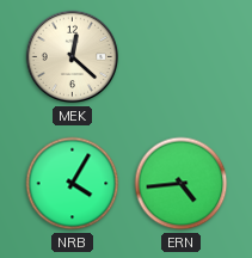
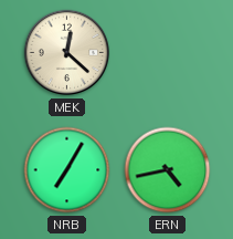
NRB: 4:05 -> 7:05
ERN: 4:44 -> 4:43
